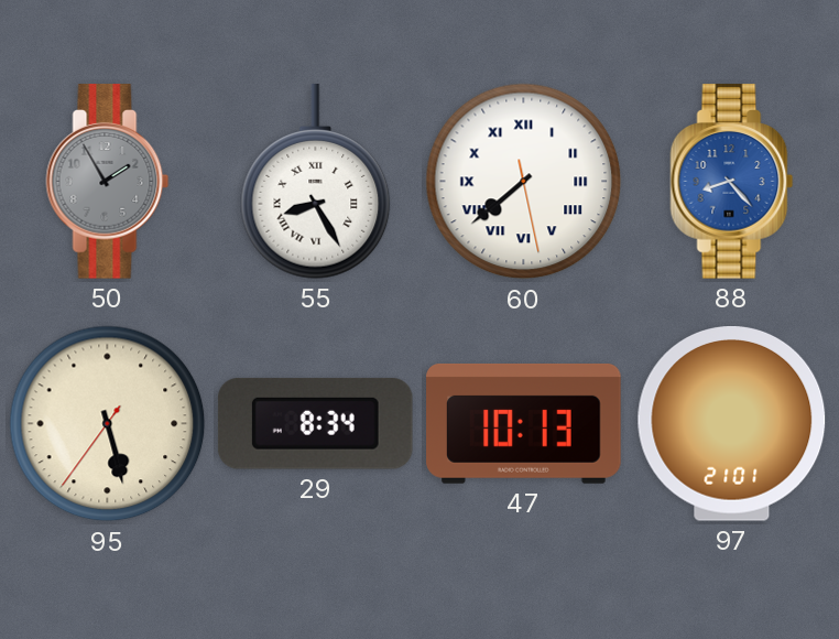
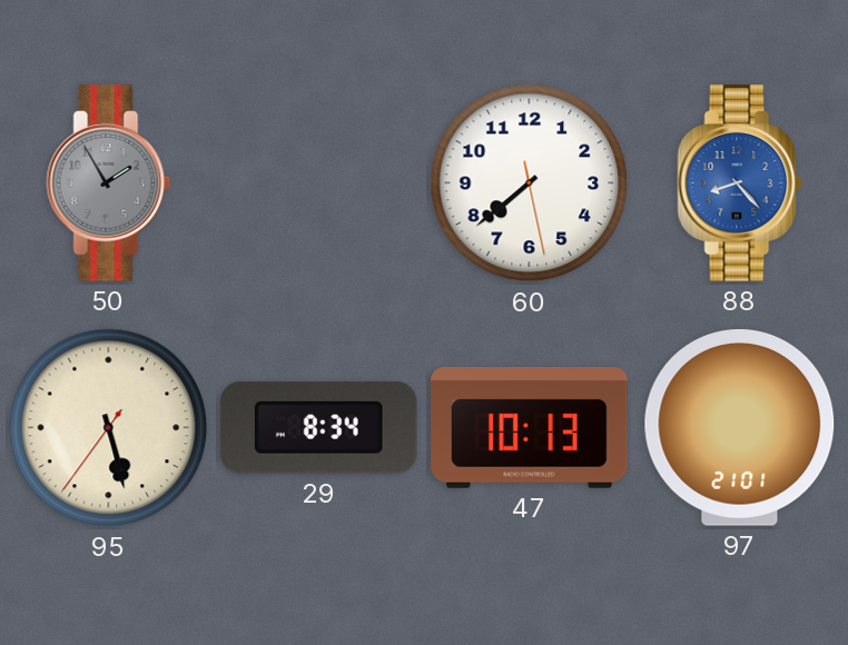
55: 8:25 -> none
60 numerals: Roman -> Arabic
